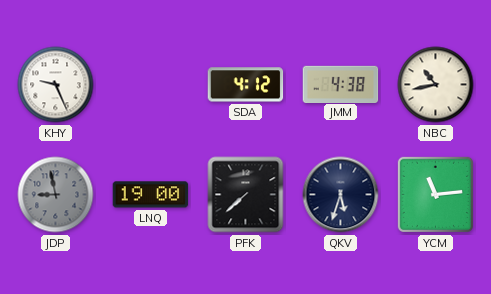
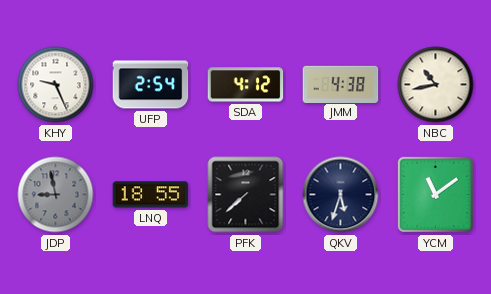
UFP: none -> 2:54
LNQ: 19:00 -> 18:55
YCM: 11:14 -> 11:09
